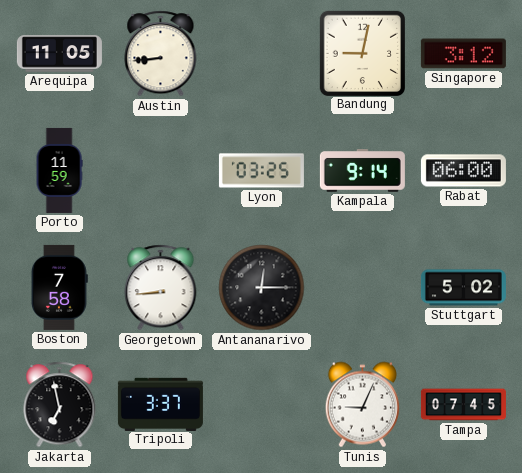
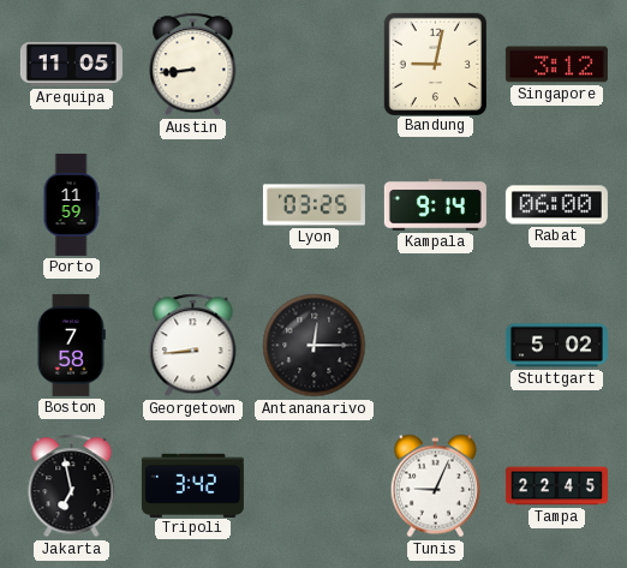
Tripoli: 3:37 -> 3:42
Tampa: 07:45 -> 22:45
